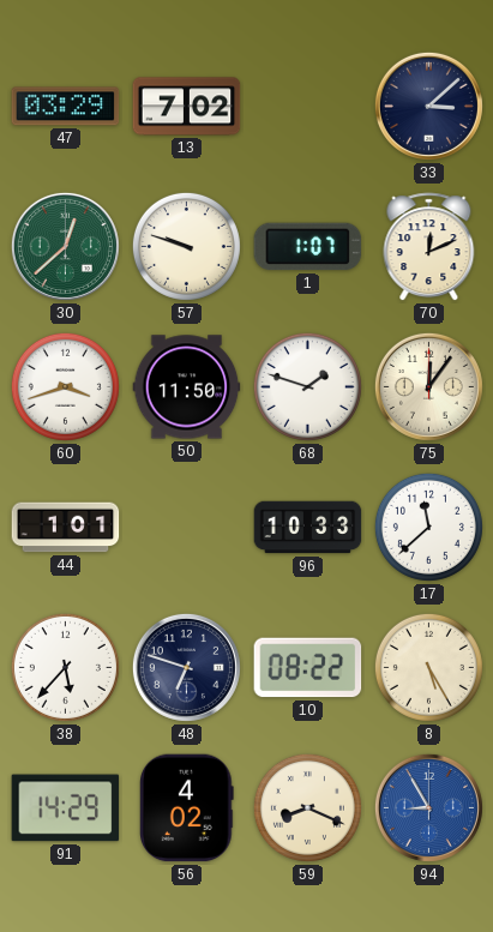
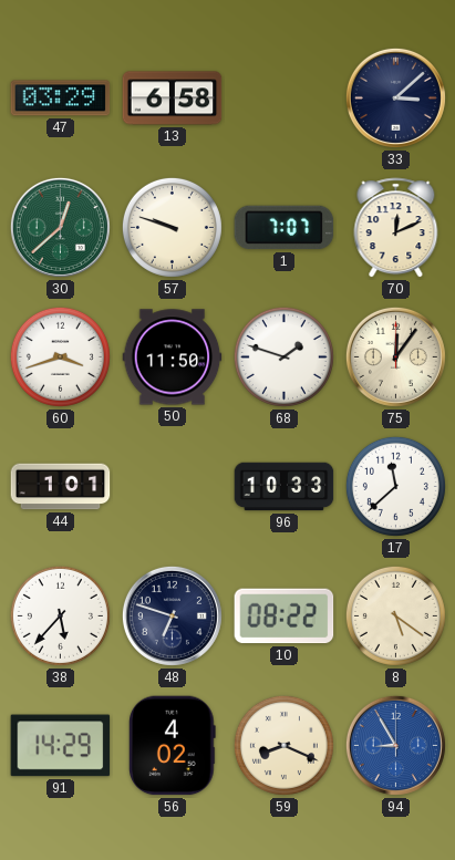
13: 7:02 -> 6:58
1: 1:07 -> 7:07
8: 5:25 -> 5:21
